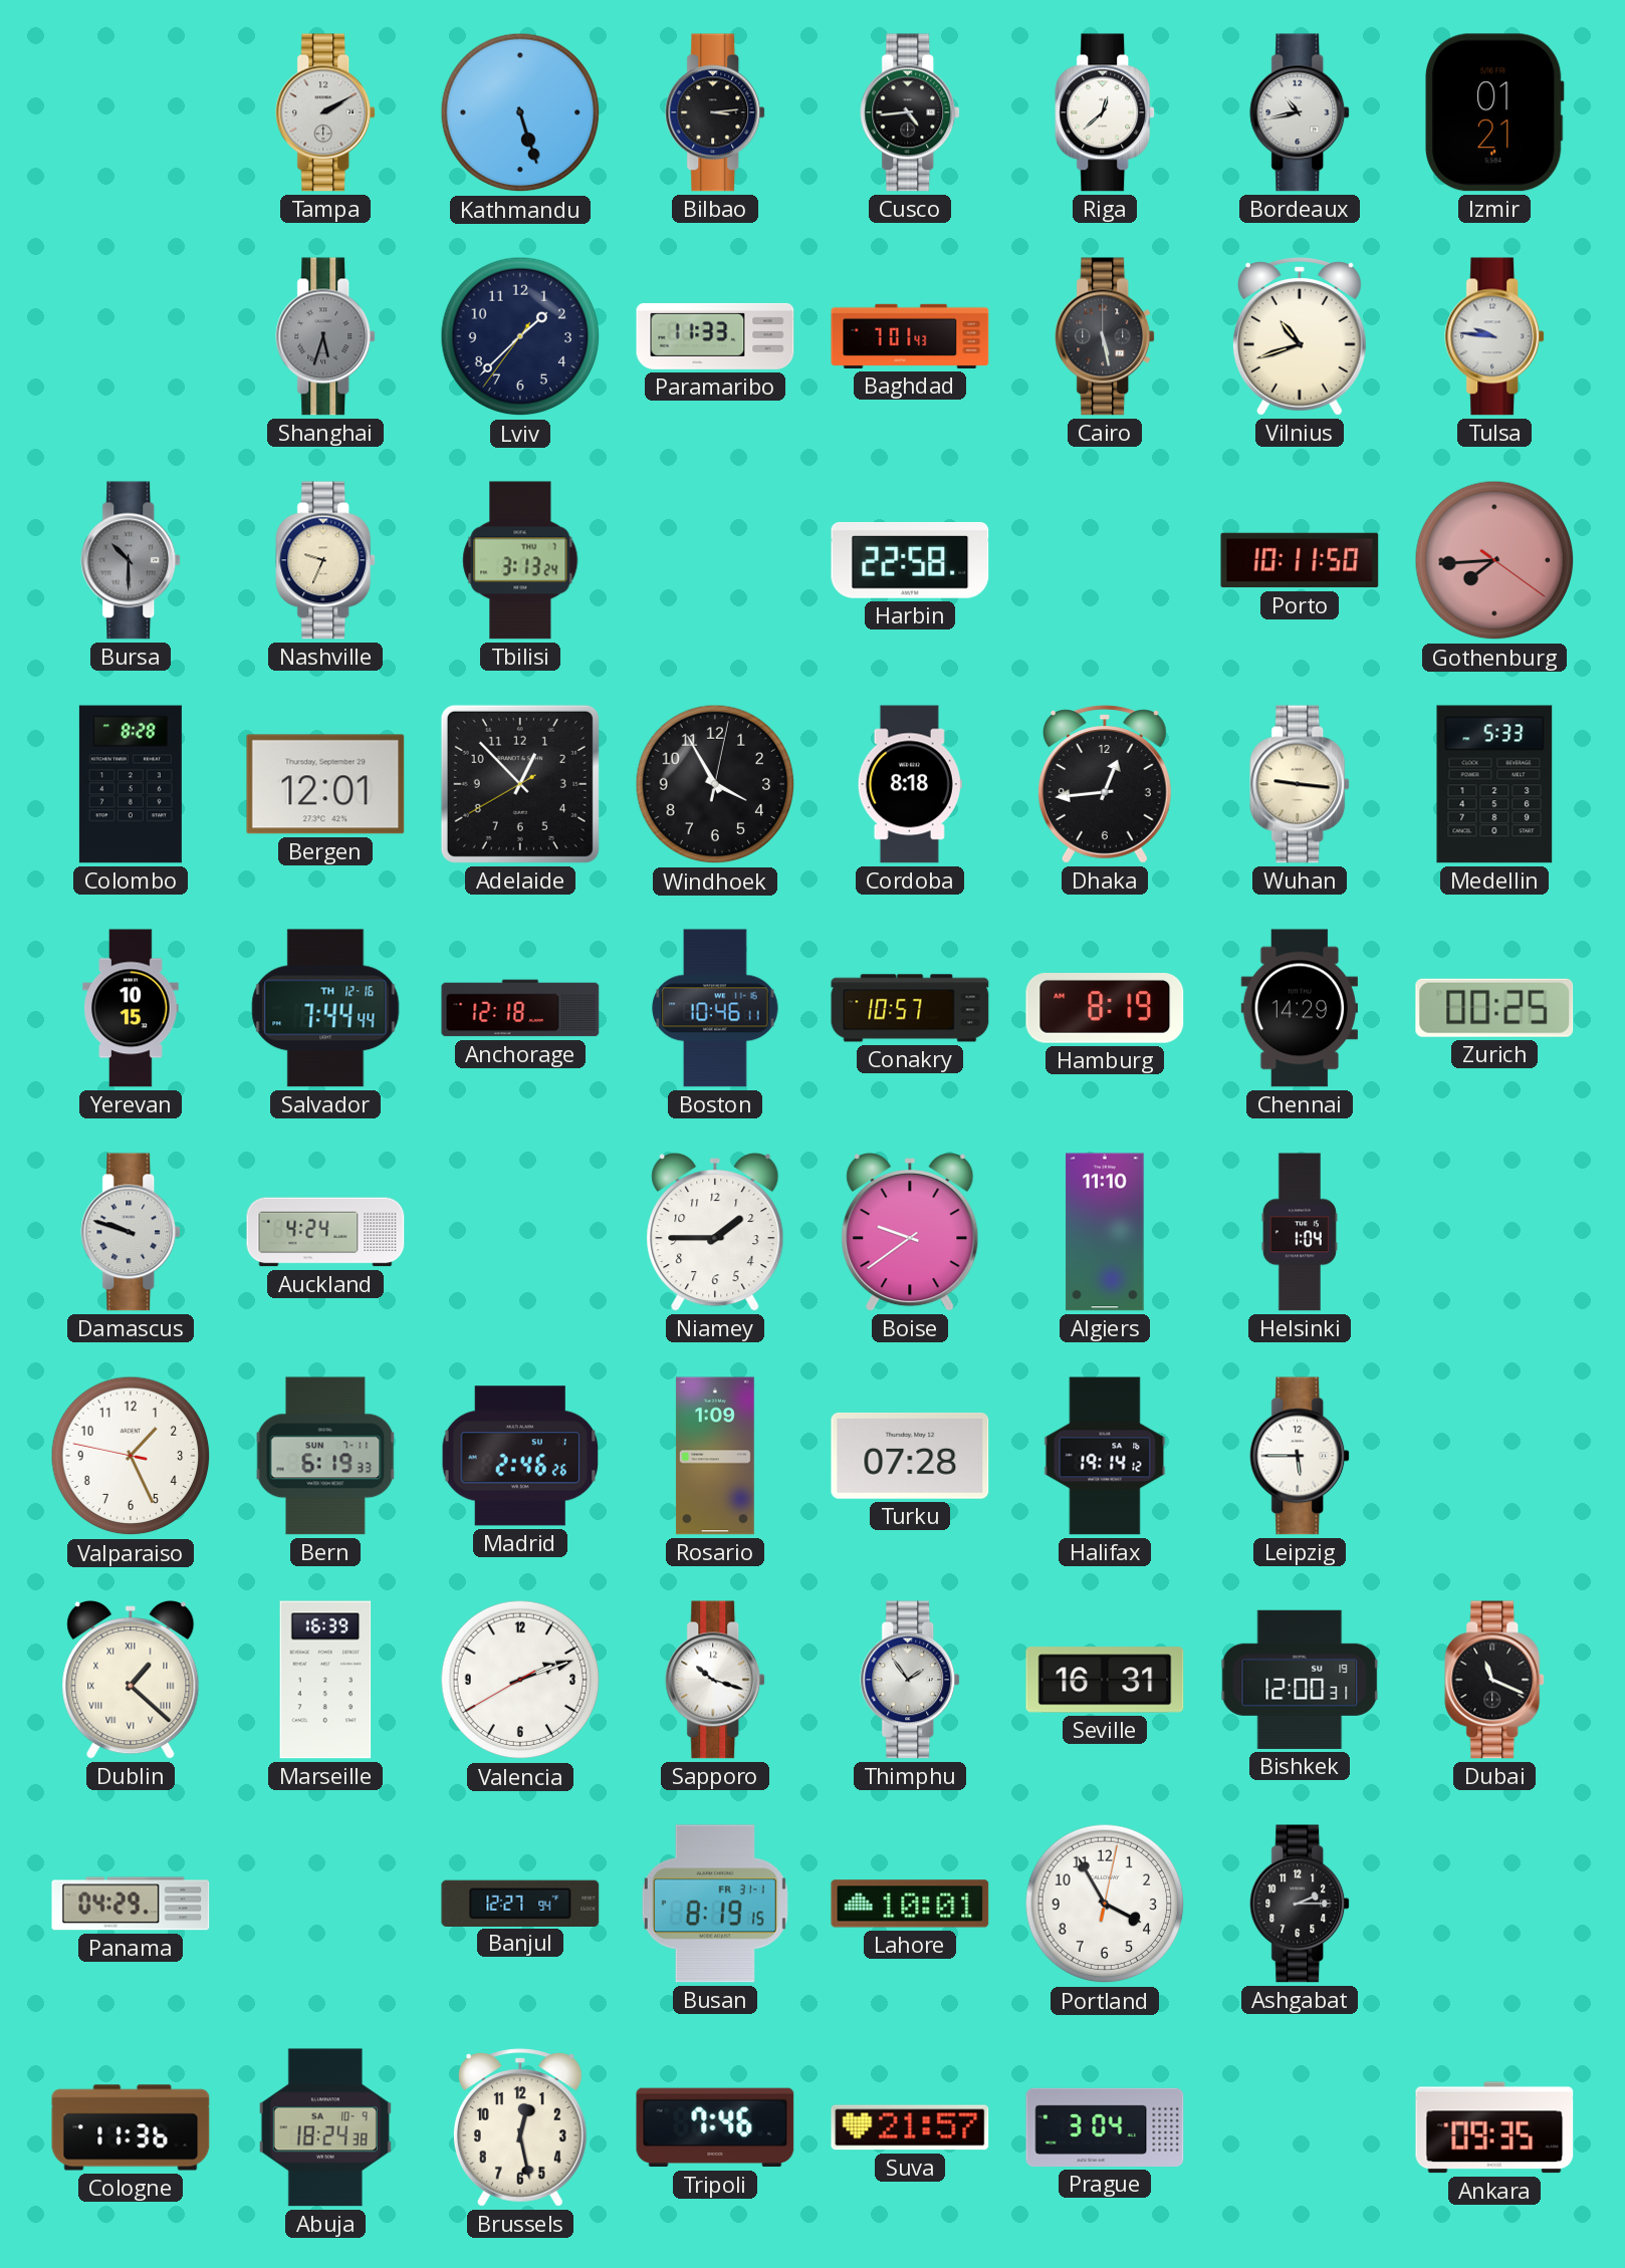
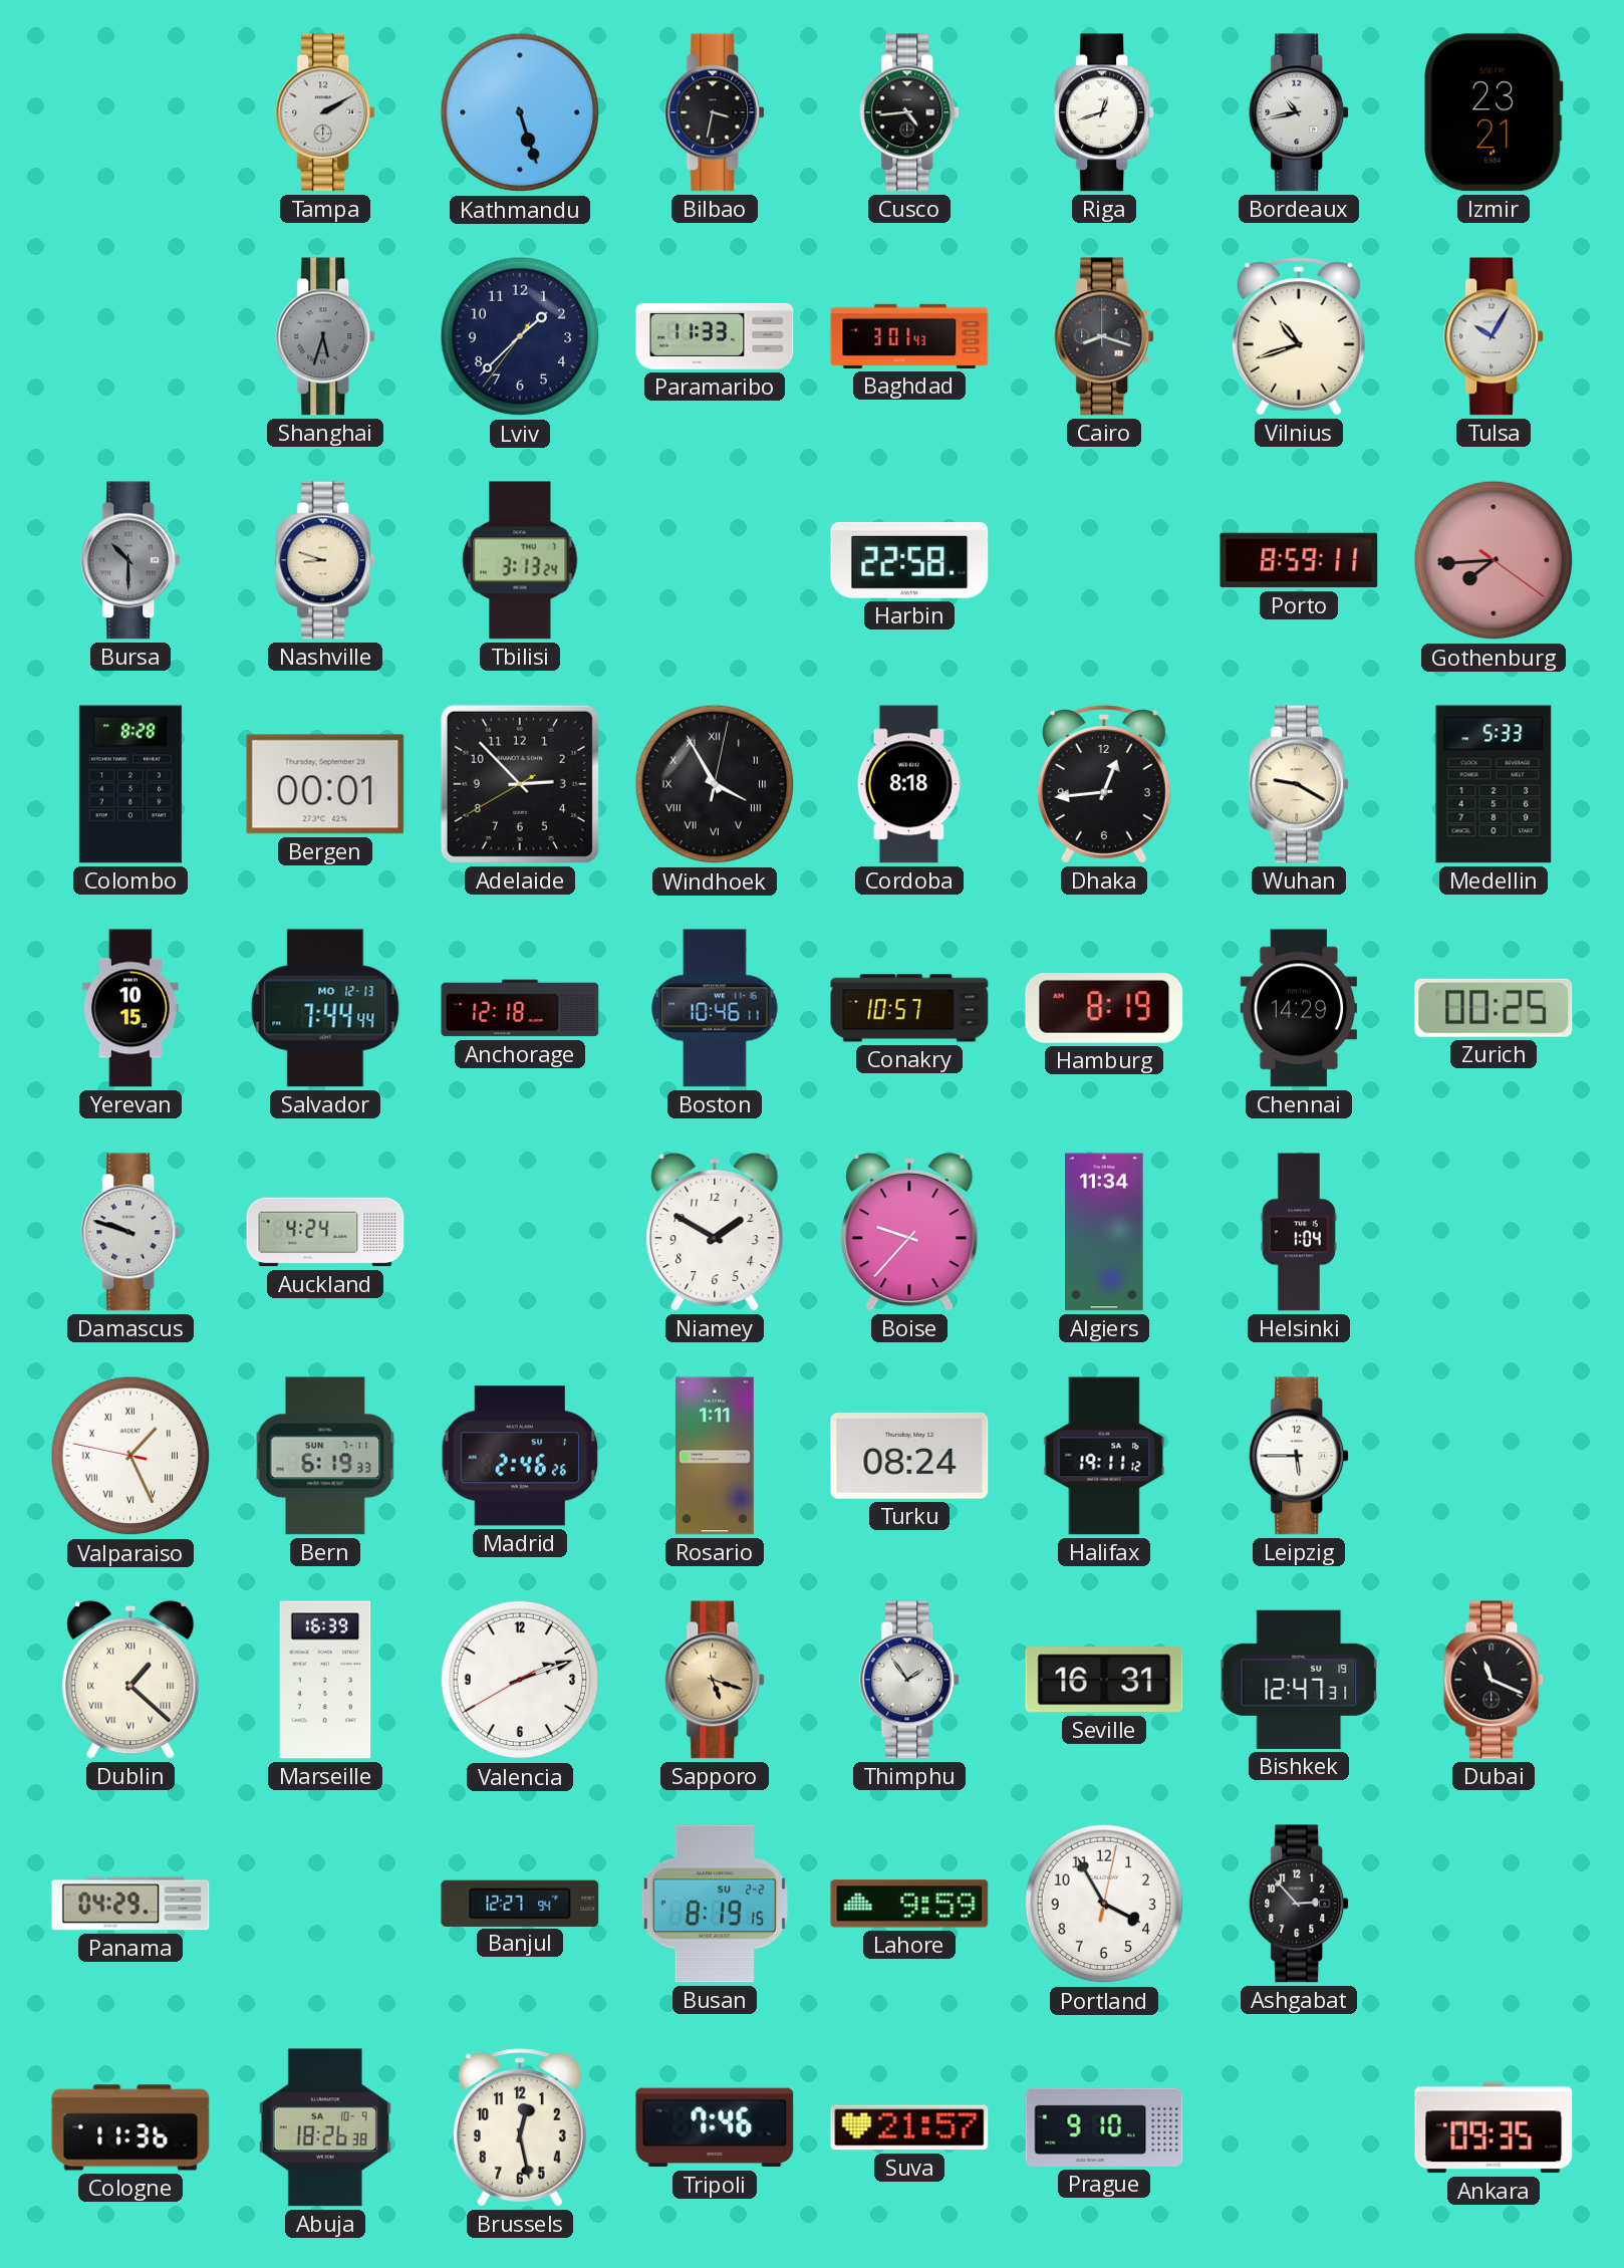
Bilbao: 3:14 -> 3:32
Riga: 12:38 -> 12:42
Izmir: 01:21 -> 23:21
Baghdad: 7:01 -> 3:01
Cairo: 5:28 -> 8:18
Tulsa: 9:46 -> 10:05
Nashville: 9:34 -> 8:48
Porto: 10:11 -> 8:59
Bergen: 12:01 -> 00:01
Adelaide: 12:52 -> 2:52
Windhoek numerals: Arabic -> Roman
Wuhan: 9:16 -> 9:20
Salvador date: TH 12-16 -> MO 12-13
Niamey: 1:45 -> 1:50
Boise: 9:39 -> 9:37
Algiers: 11:10 -> 11:34
Valparaiso numerals: Arabic -> Roman
Rosario: 1:09 -> 1:11
Turku: 07:28 -> 08:24
Halifax: 19:14 -> 19:11
Sapporo: 10:18 -> 5:18
Sapporo dial: white -> champagne
Bishkek: 12:00 -> 12:47
Busan date: FR 31-1 -> SU 2-2
Lahore: 10:01 -> 9:59
Ashgabat: 2:15 -> 2:53
Abuja: 18:24 -> 18:26
Prague: 3:04 -> 9:10
